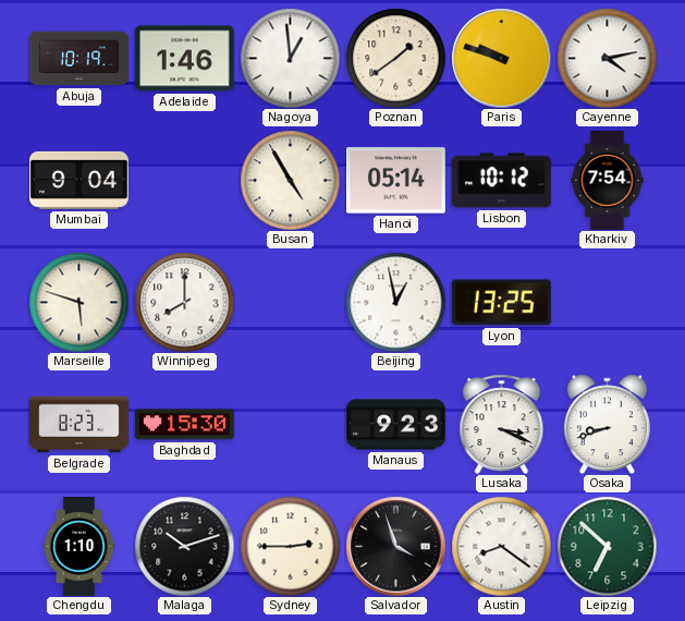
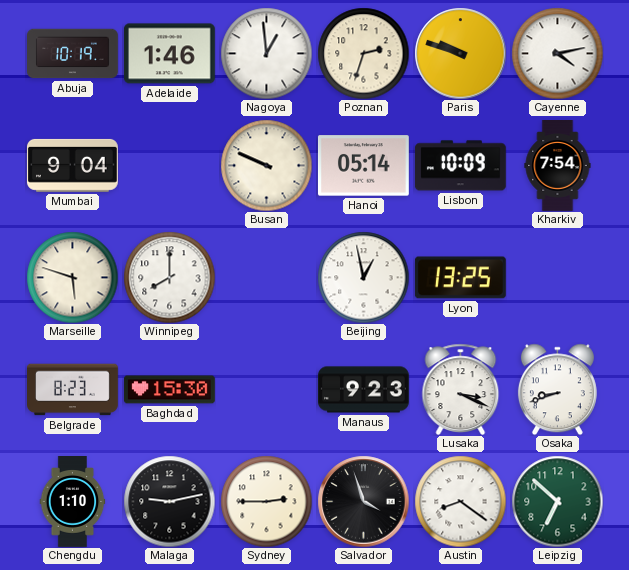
Poznan: 1:39 -> 2:33
Busan: 4:55 -> 9:49
Lisbon: 10:12 -> 10:09
Malaga: 10:12 -> 9:13
